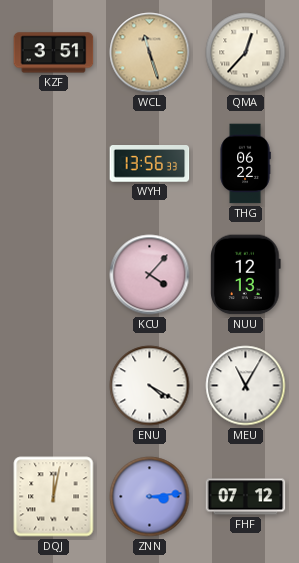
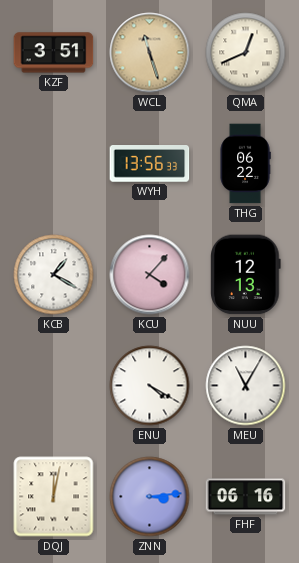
QMA: 12:37 -> 12:41
KCB: none -> 1:20
FHF: 07:12 -> 06:16
